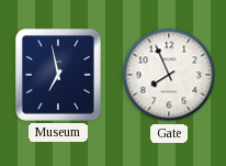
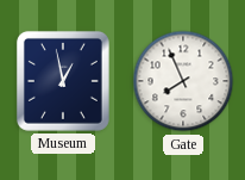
Museum: 6:58 -> 12:58
